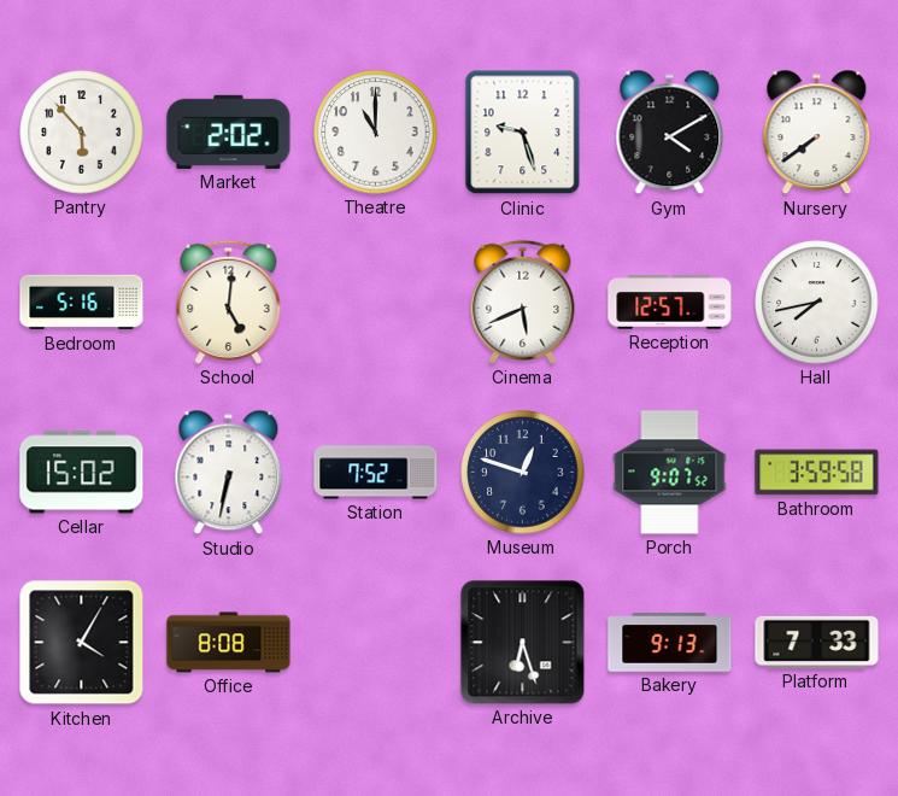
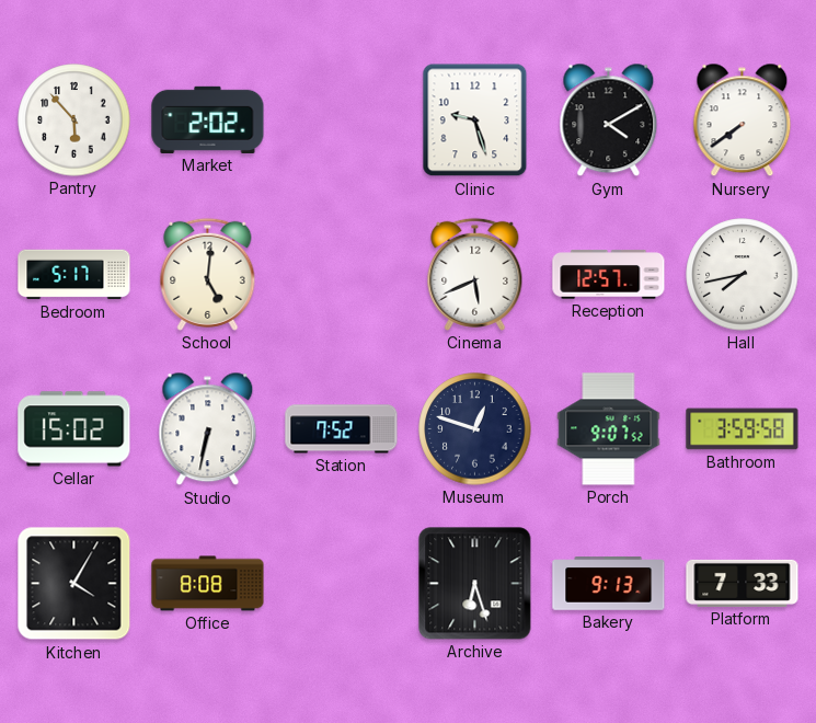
Theatre: 11:00 -> none
Bedroom: 5:16 -> 5:17
